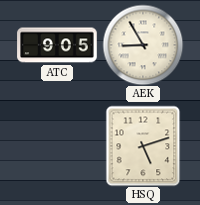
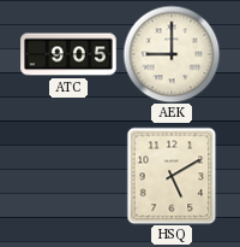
AEK: 8:55 -> 9:00
HSQ: 5:12 -> 5:10
